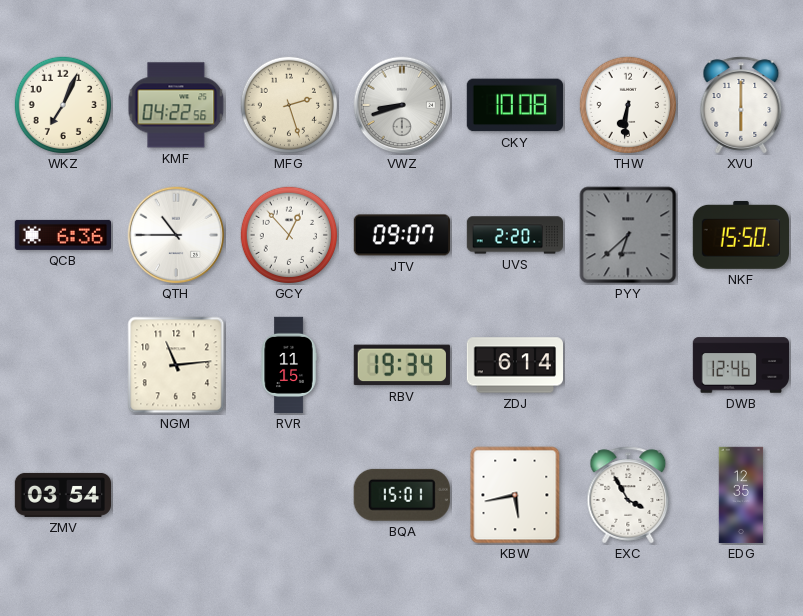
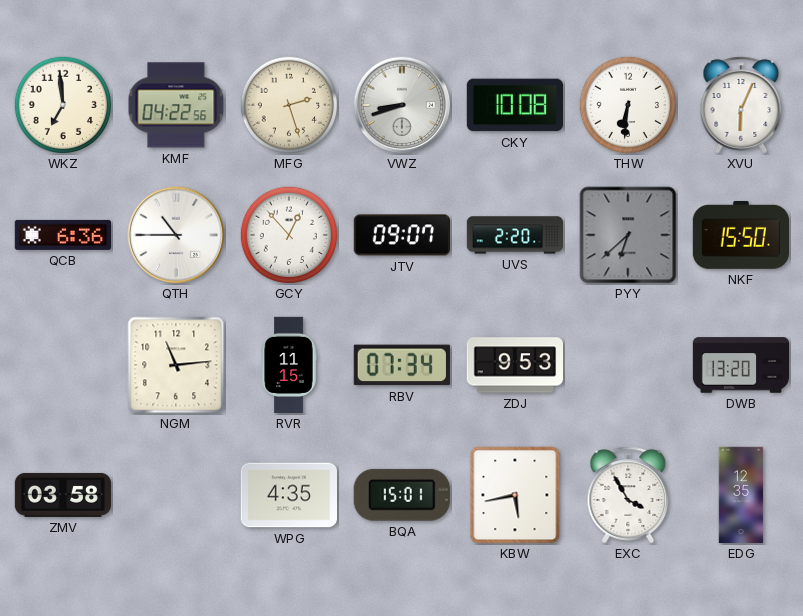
WKZ: 7:04 -> 6:59
XVU: 6:00 -> 6:04
RBV: 19:34 -> 07:34
ZDJ: 6:14 -> 9:53
DWB: 12:46 -> 13:20
ZMV: 03:54 -> 03:58
WPG: none -> 4:35
